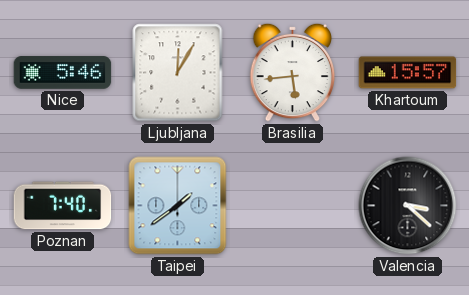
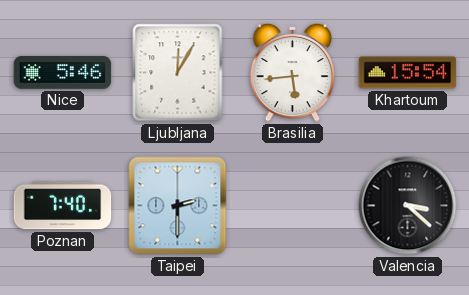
Khartoum: 15:57 -> 15:54
Taipei: 1:39 -> 2:30
